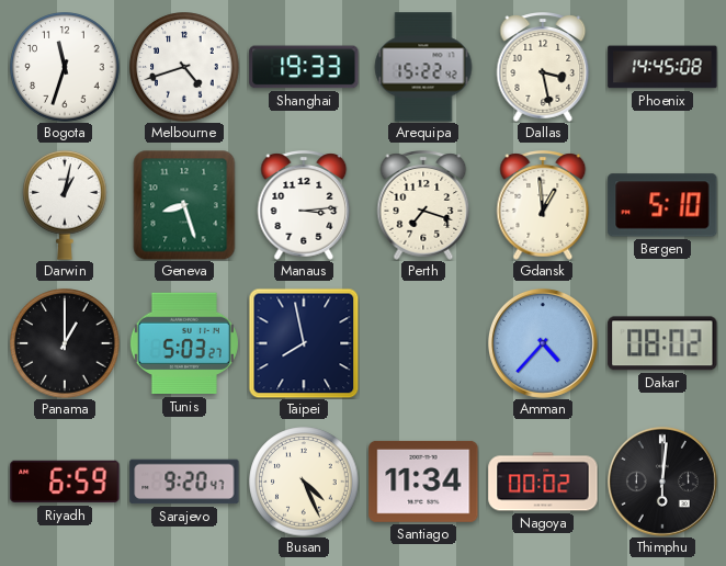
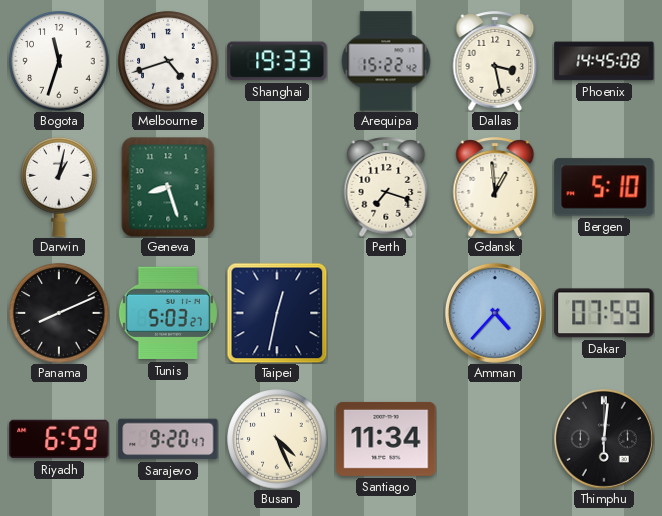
Manaus: 3:14 -> none
Panama: 1:00 -> 8:11
Taipei: 7:58 -> 12:32
Dakar: 08:02 -> 07:59
Nagoya: 00:02 -> none
